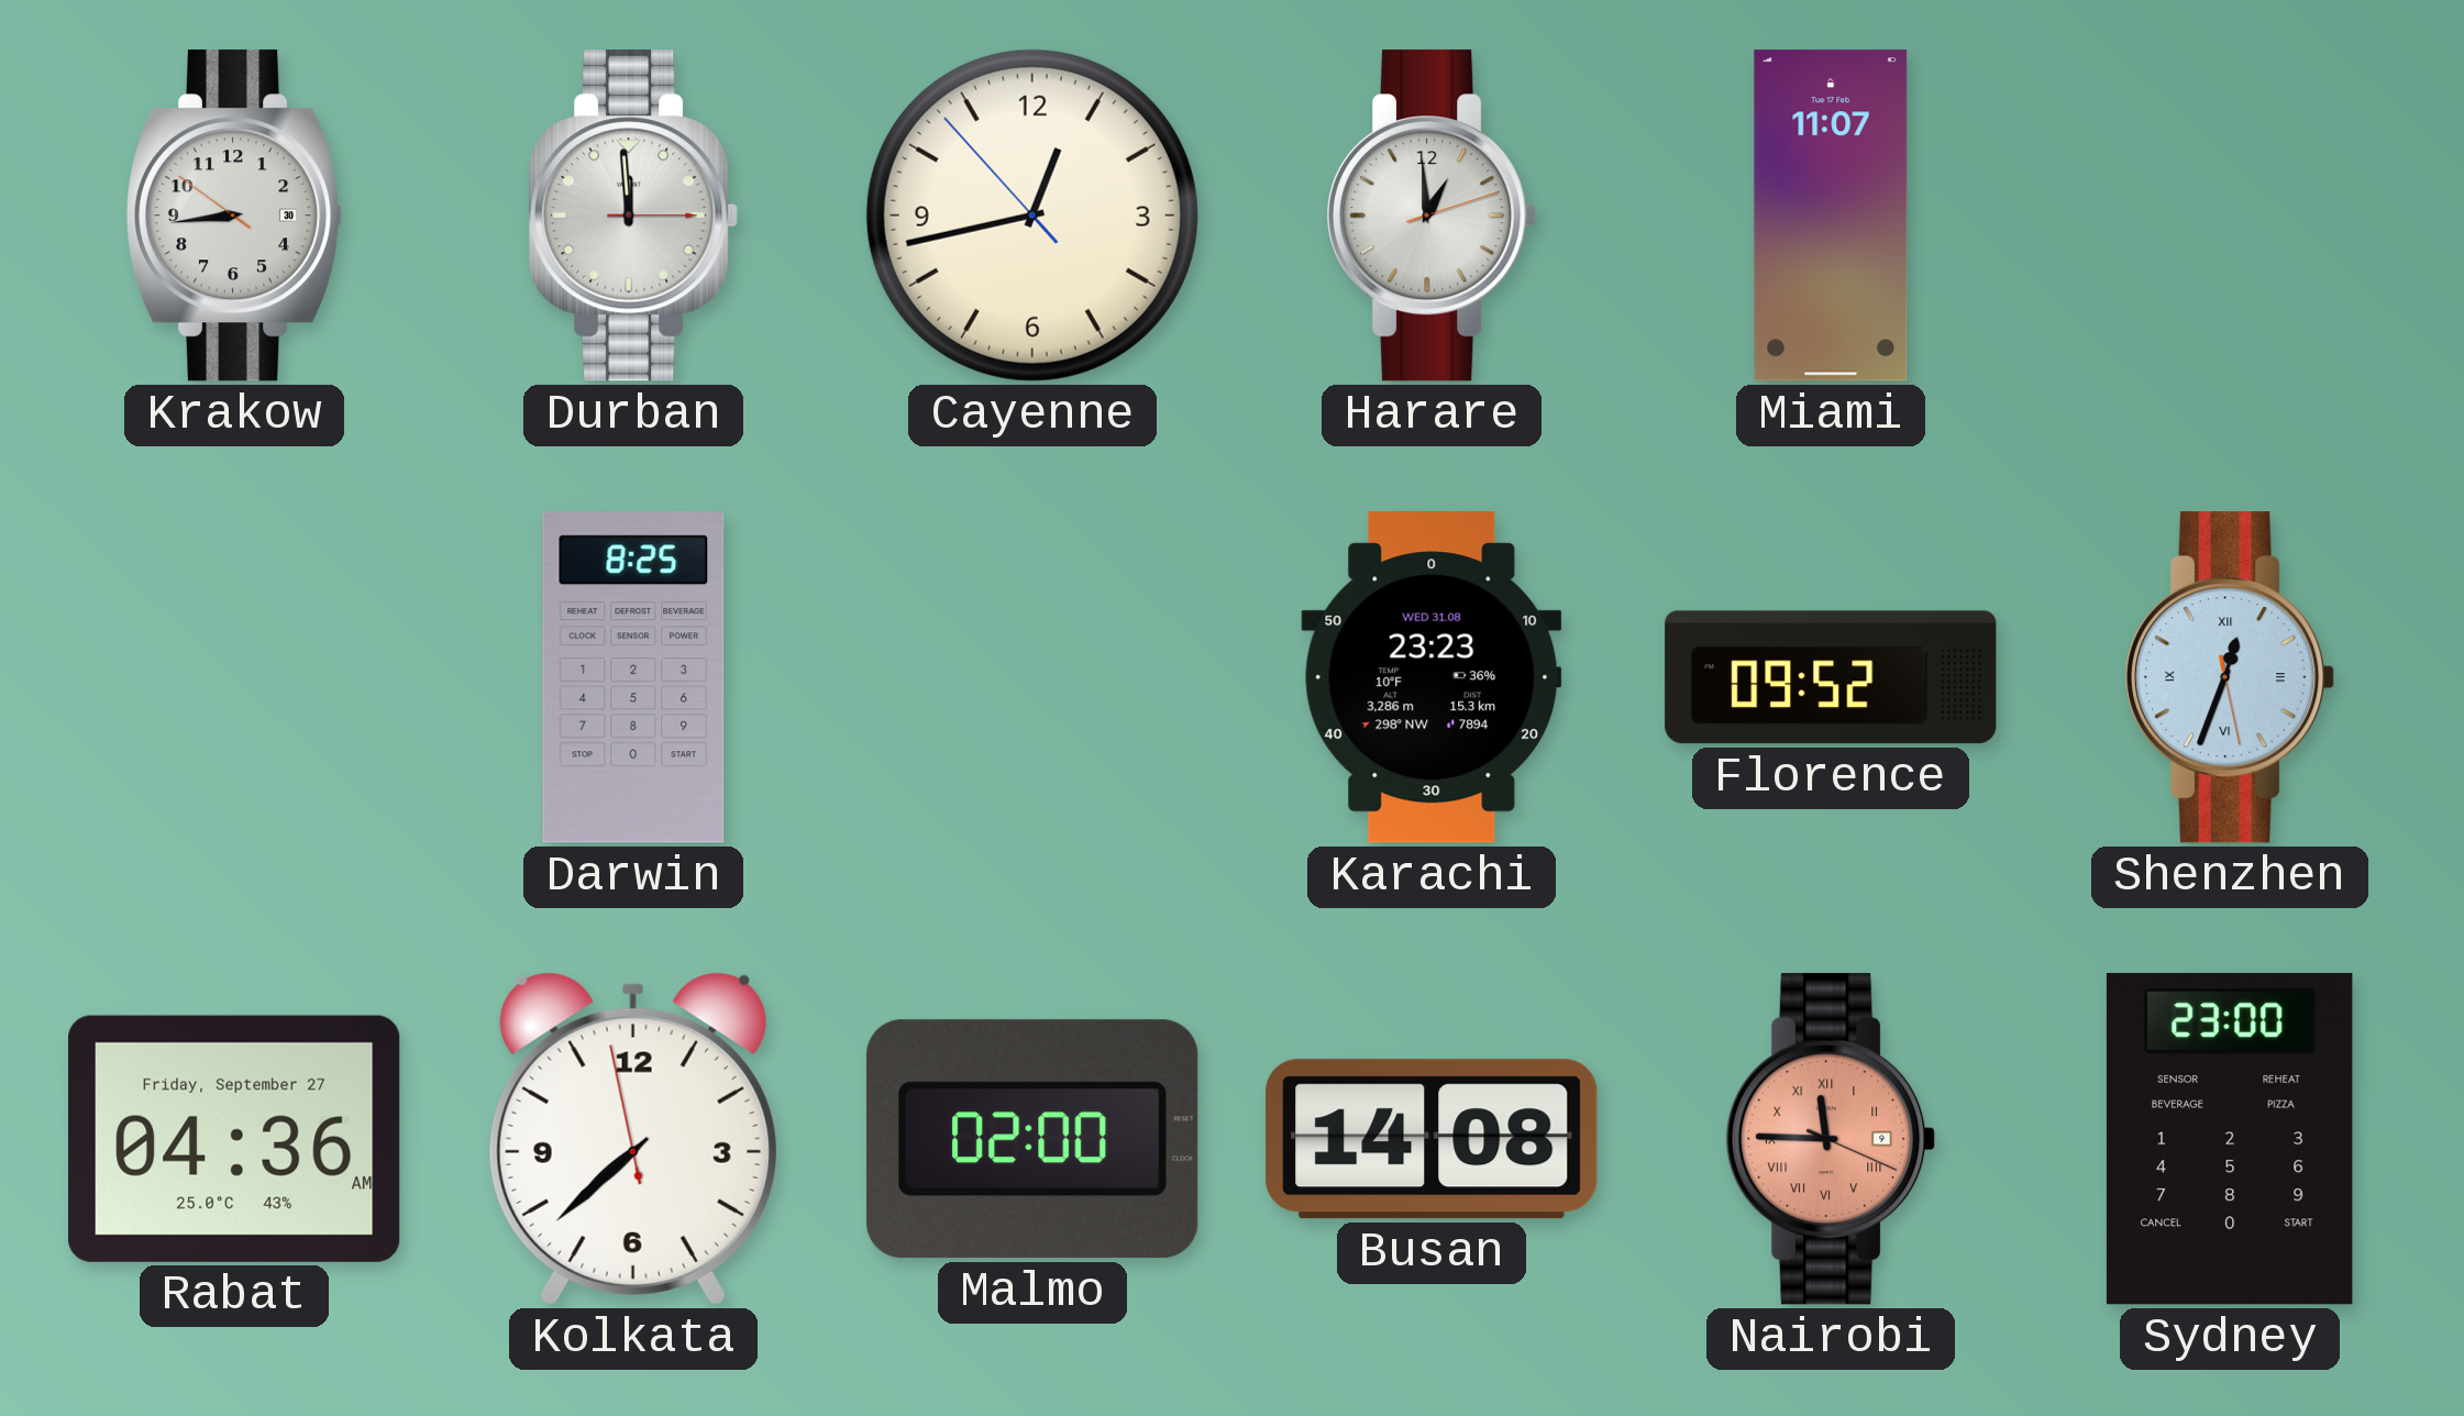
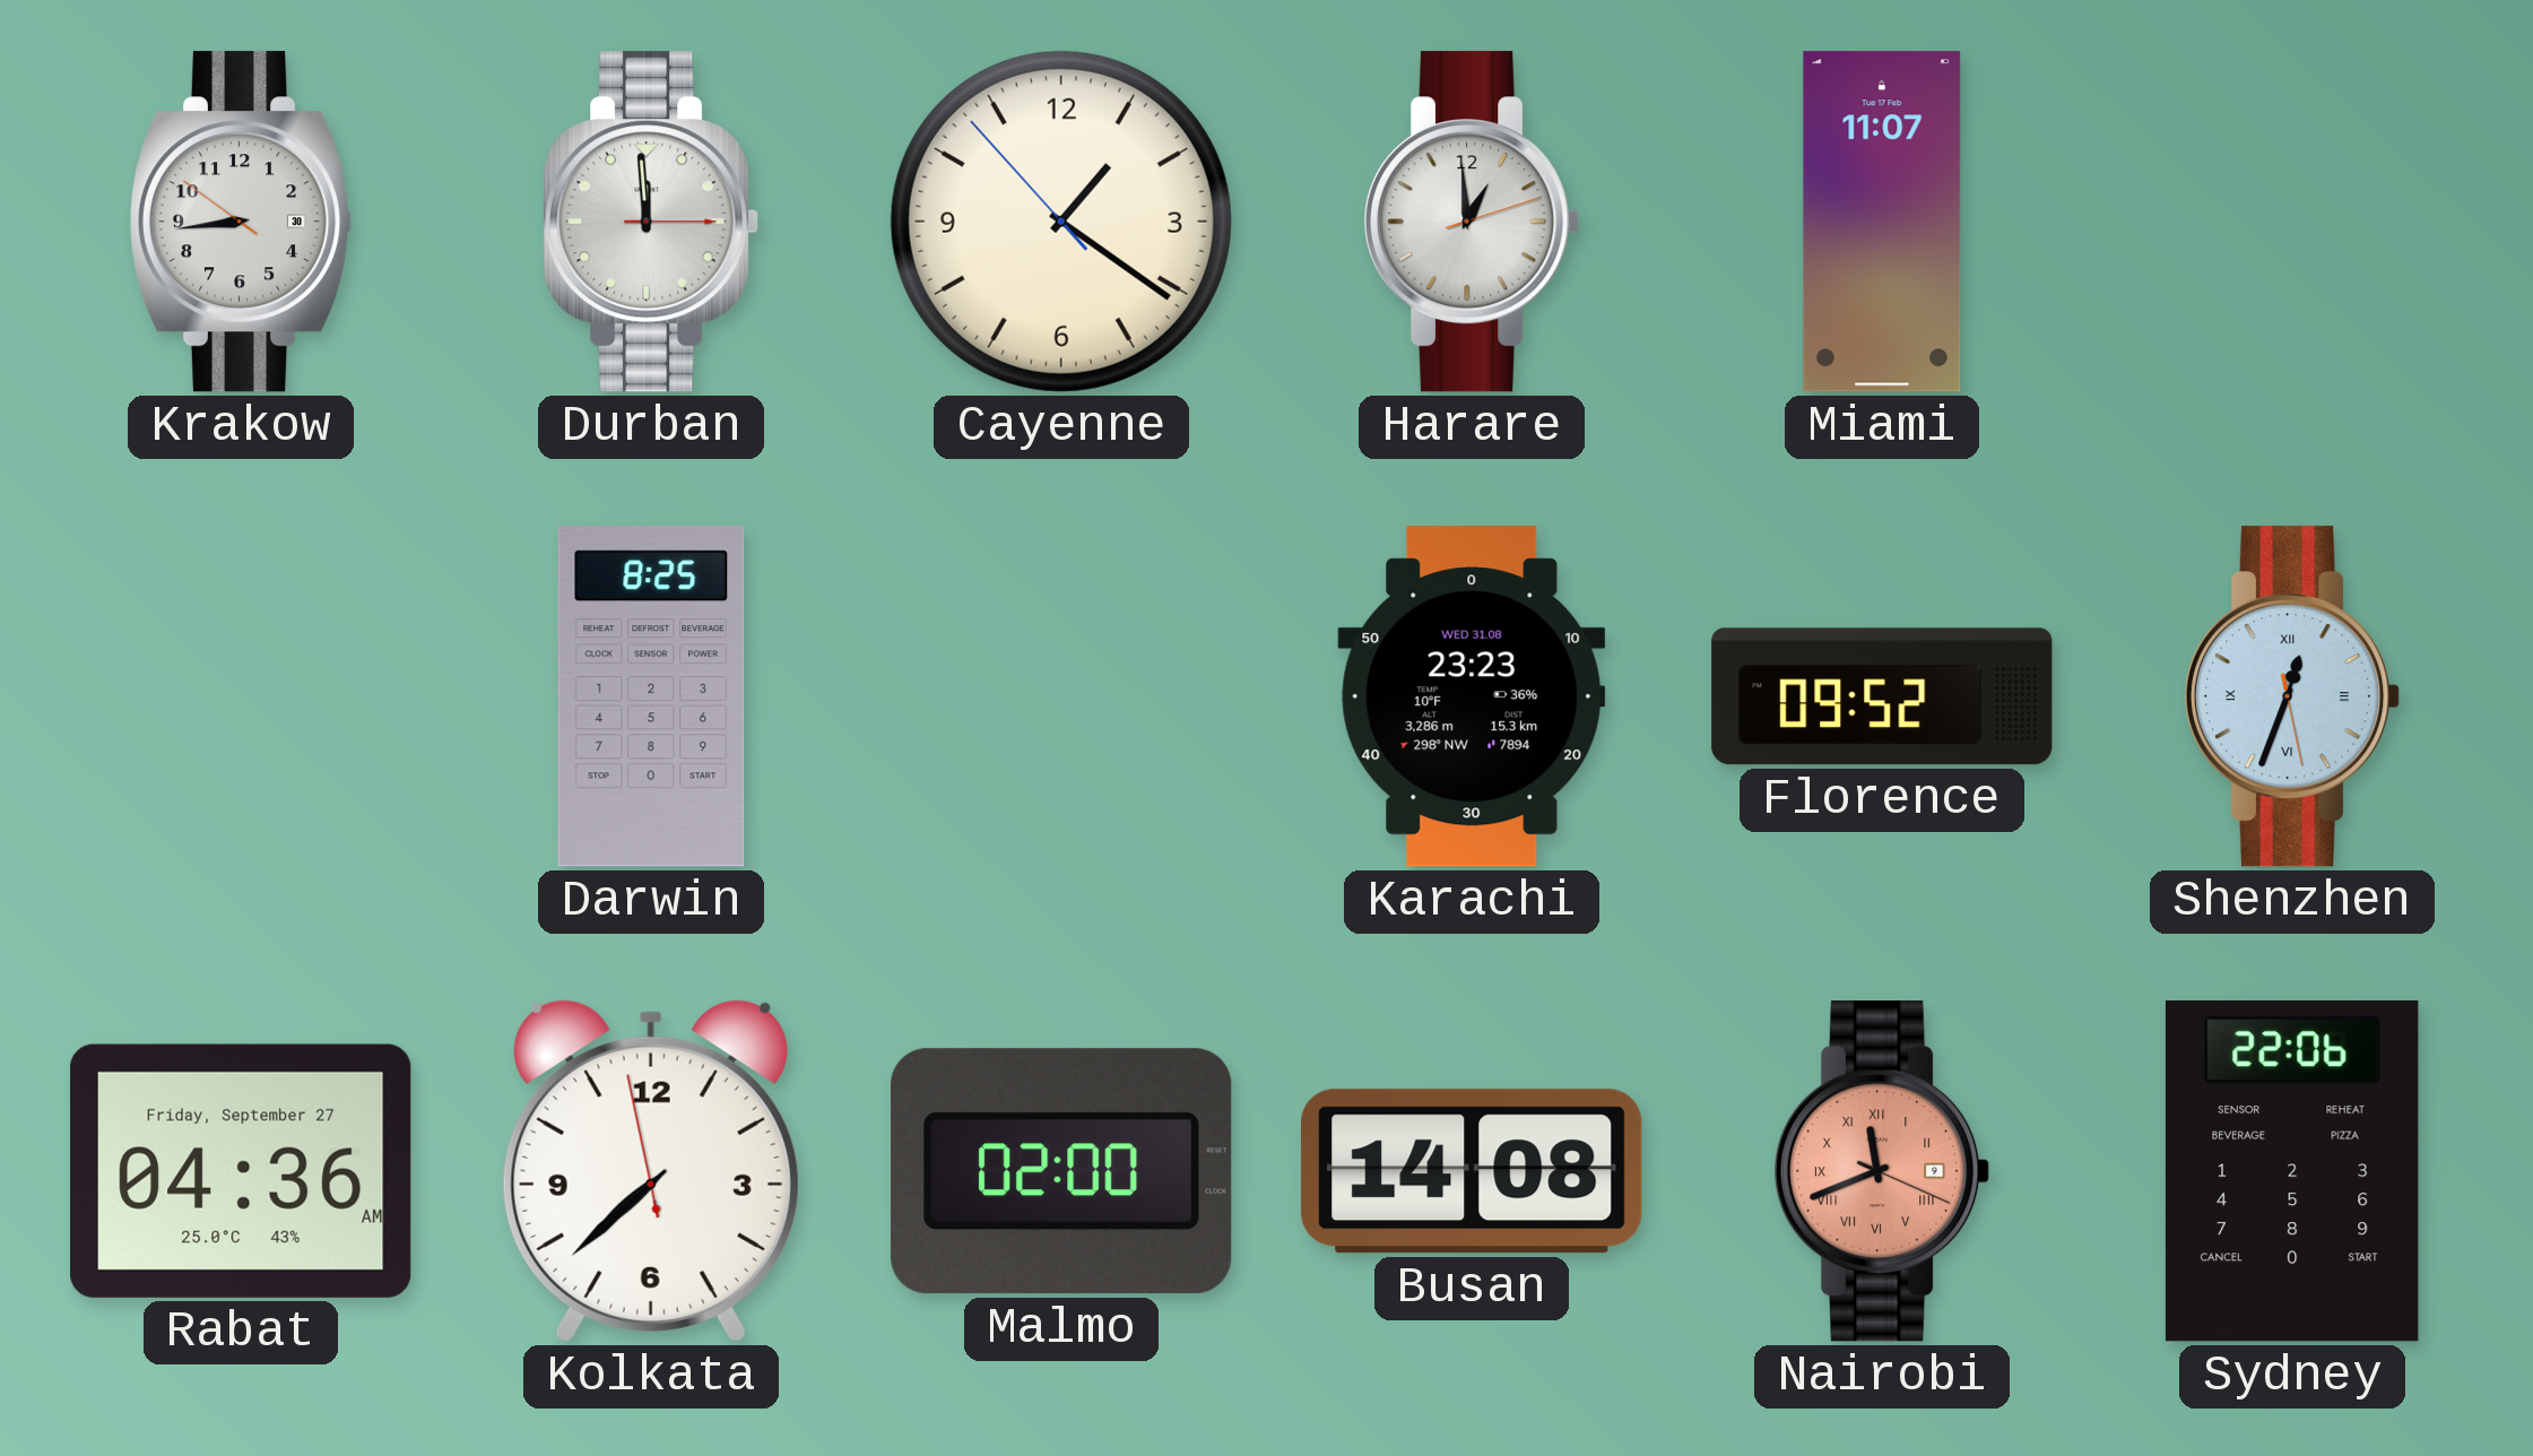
Cayenne: 12:42 -> 1:20
Nairobi: 11:45 -> 11:41
Sydney: 23:00 -> 22:06
